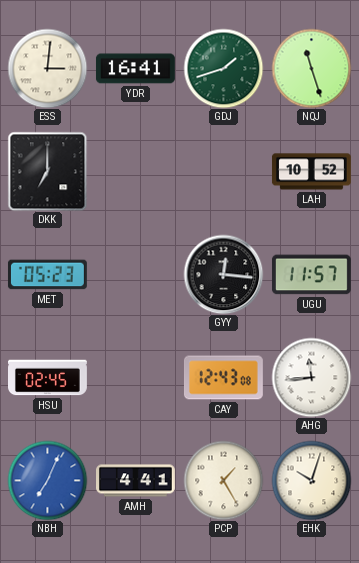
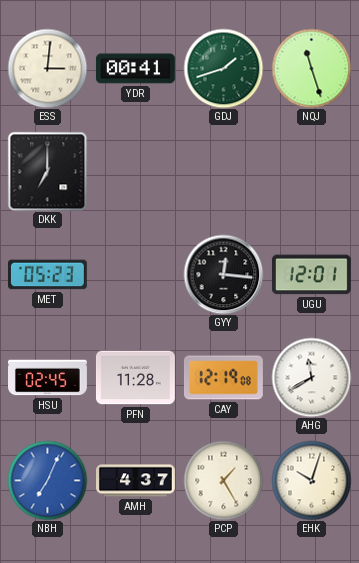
YDR: 16:41 -> 00:41
LAH: 10:52 -> none
UGU: 11:57 -> 12:01
PFN: none -> 11:28
CAY: 12:43 -> 12:19
AHG: 11:44 -> 11:40
AMH: 4:41 -> 4:37
